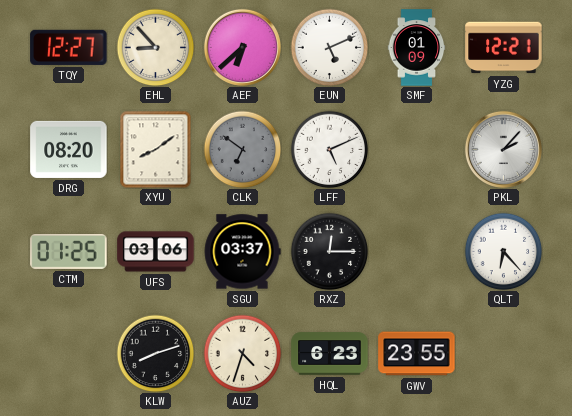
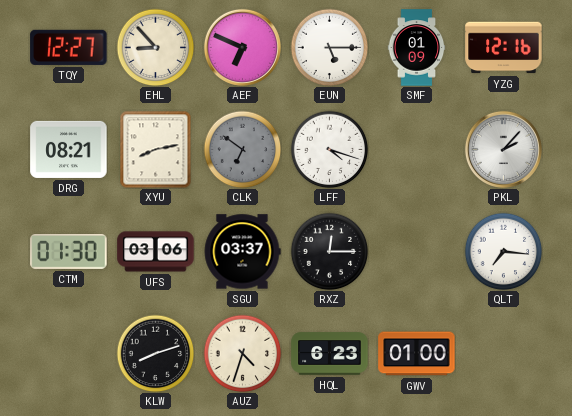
AEF: 6:38 -> 6:49
EUN: 5:11 -> 5:15
YZG: 12:21 -> 12:16
DRG: 08:20 -> 08:21
XYU: 8:09 -> 8:13
LFF: 5:11 -> 4:18
CTM: 01:25 -> 01:30
QLT: 6:23 -> 7:16
GWV: 23:55 -> 01:00
